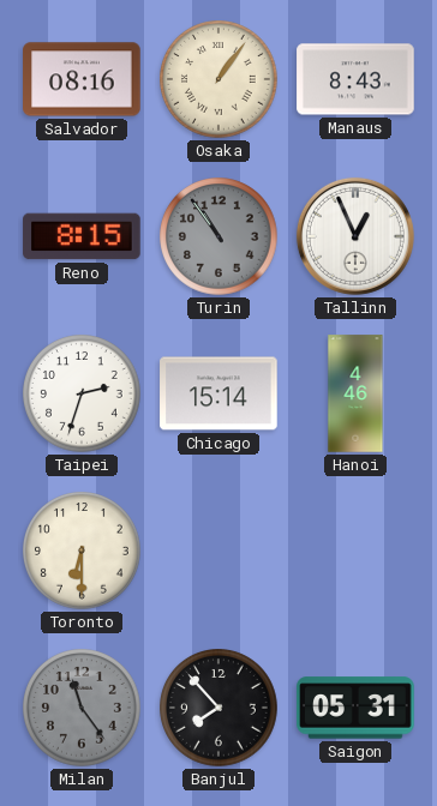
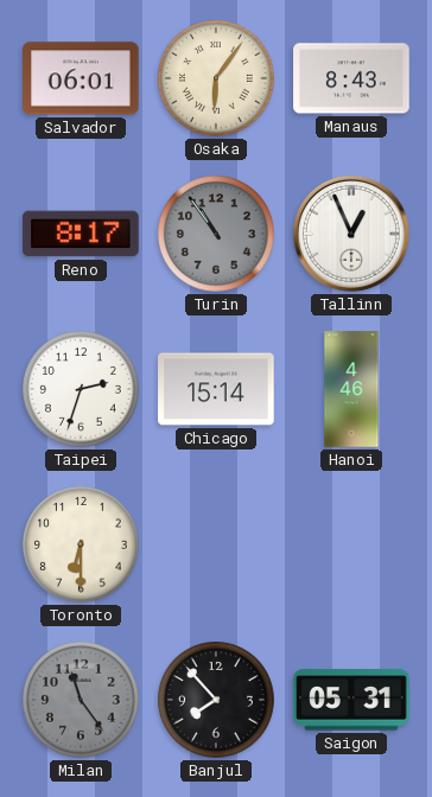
Salvador: 08:16 -> 06:01
Osaka: 1:06 -> 6:06
Reno: 8:15 -> 8:17
